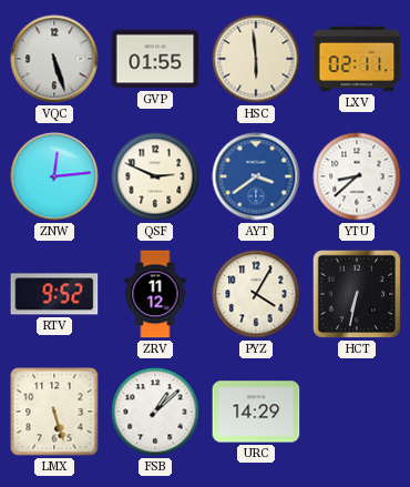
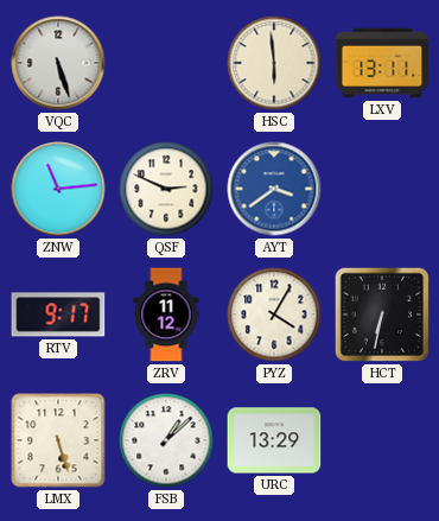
GVP: 01:55 -> none
LXV: 02:11 -> 13:11
ZNW: 12:14 -> 11:14
YTU: 8:38 -> none
RTV: 9:52 -> 9:17
URC: 14:29 -> 13:29
